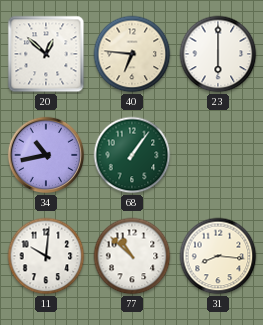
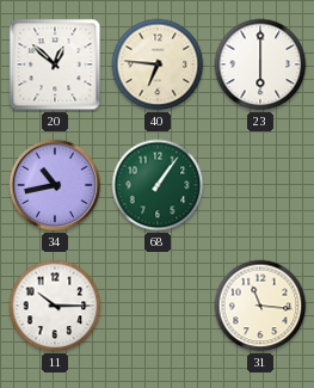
11: 10:01 -> 10:15
77: 10:52 -> none
31: 8:16 -> 11:16
